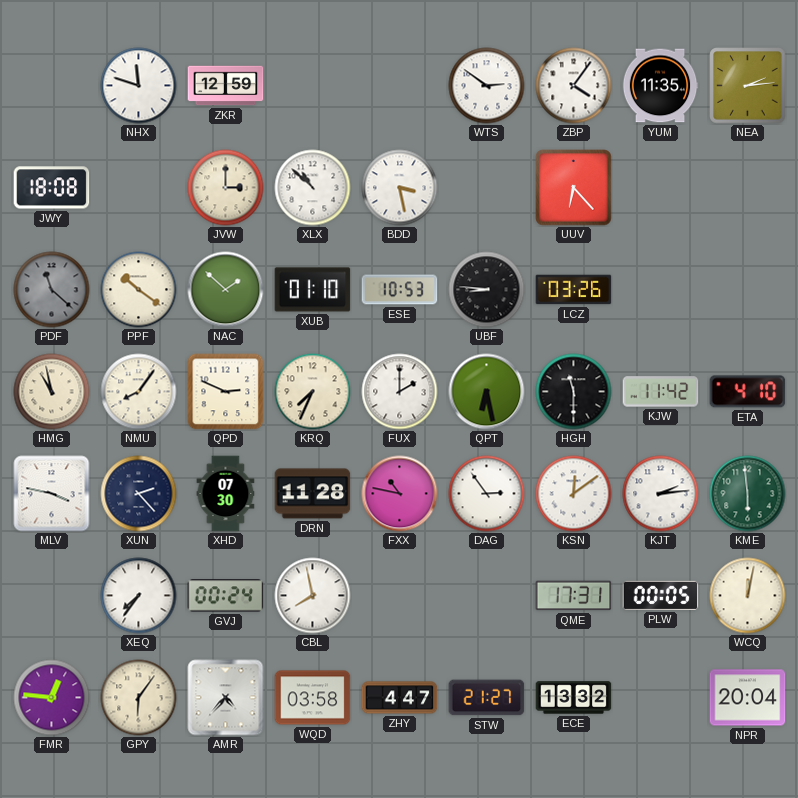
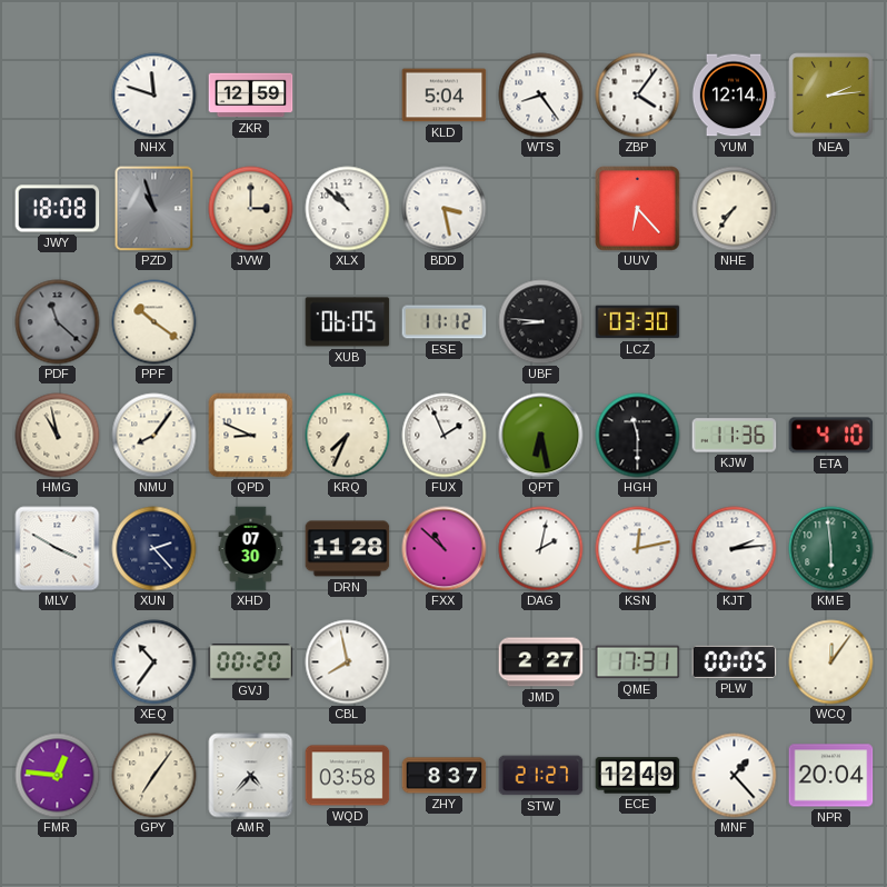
KLD: none -> 5:04
WTS: 2:51 -> 8:24
YUM: 11:35 -> 12:14
PZD: none -> 10:57
NHE: none -> 7:36
NAC: 1:52 -> none
XUB: 01:10 -> 06:05
ESE: 10:53 -> 11:12
LCZ: 03:26 -> 03:30
QPD: 2:49 -> 8:49
FUX: 2:00 -> 1:56
KJW: 11:42 -> 11:36
MLV: 3:47 -> 3:50
FXX: 10:47 -> 10:52
DAG: 2:54 -> 2:02
KSN: 12:09 -> 12:13
XEQ: 7:36 -> 10:36
GVJ: 00:24 -> 00:20
JMD: none -> 2:27
WCQ: 12:02 -> 12:06
GPY: 6:06 -> 7:06
ZHY: 4:47 -> 8:37
ECE: 13:32 -> 12:49
MNF: none -> 1:23
